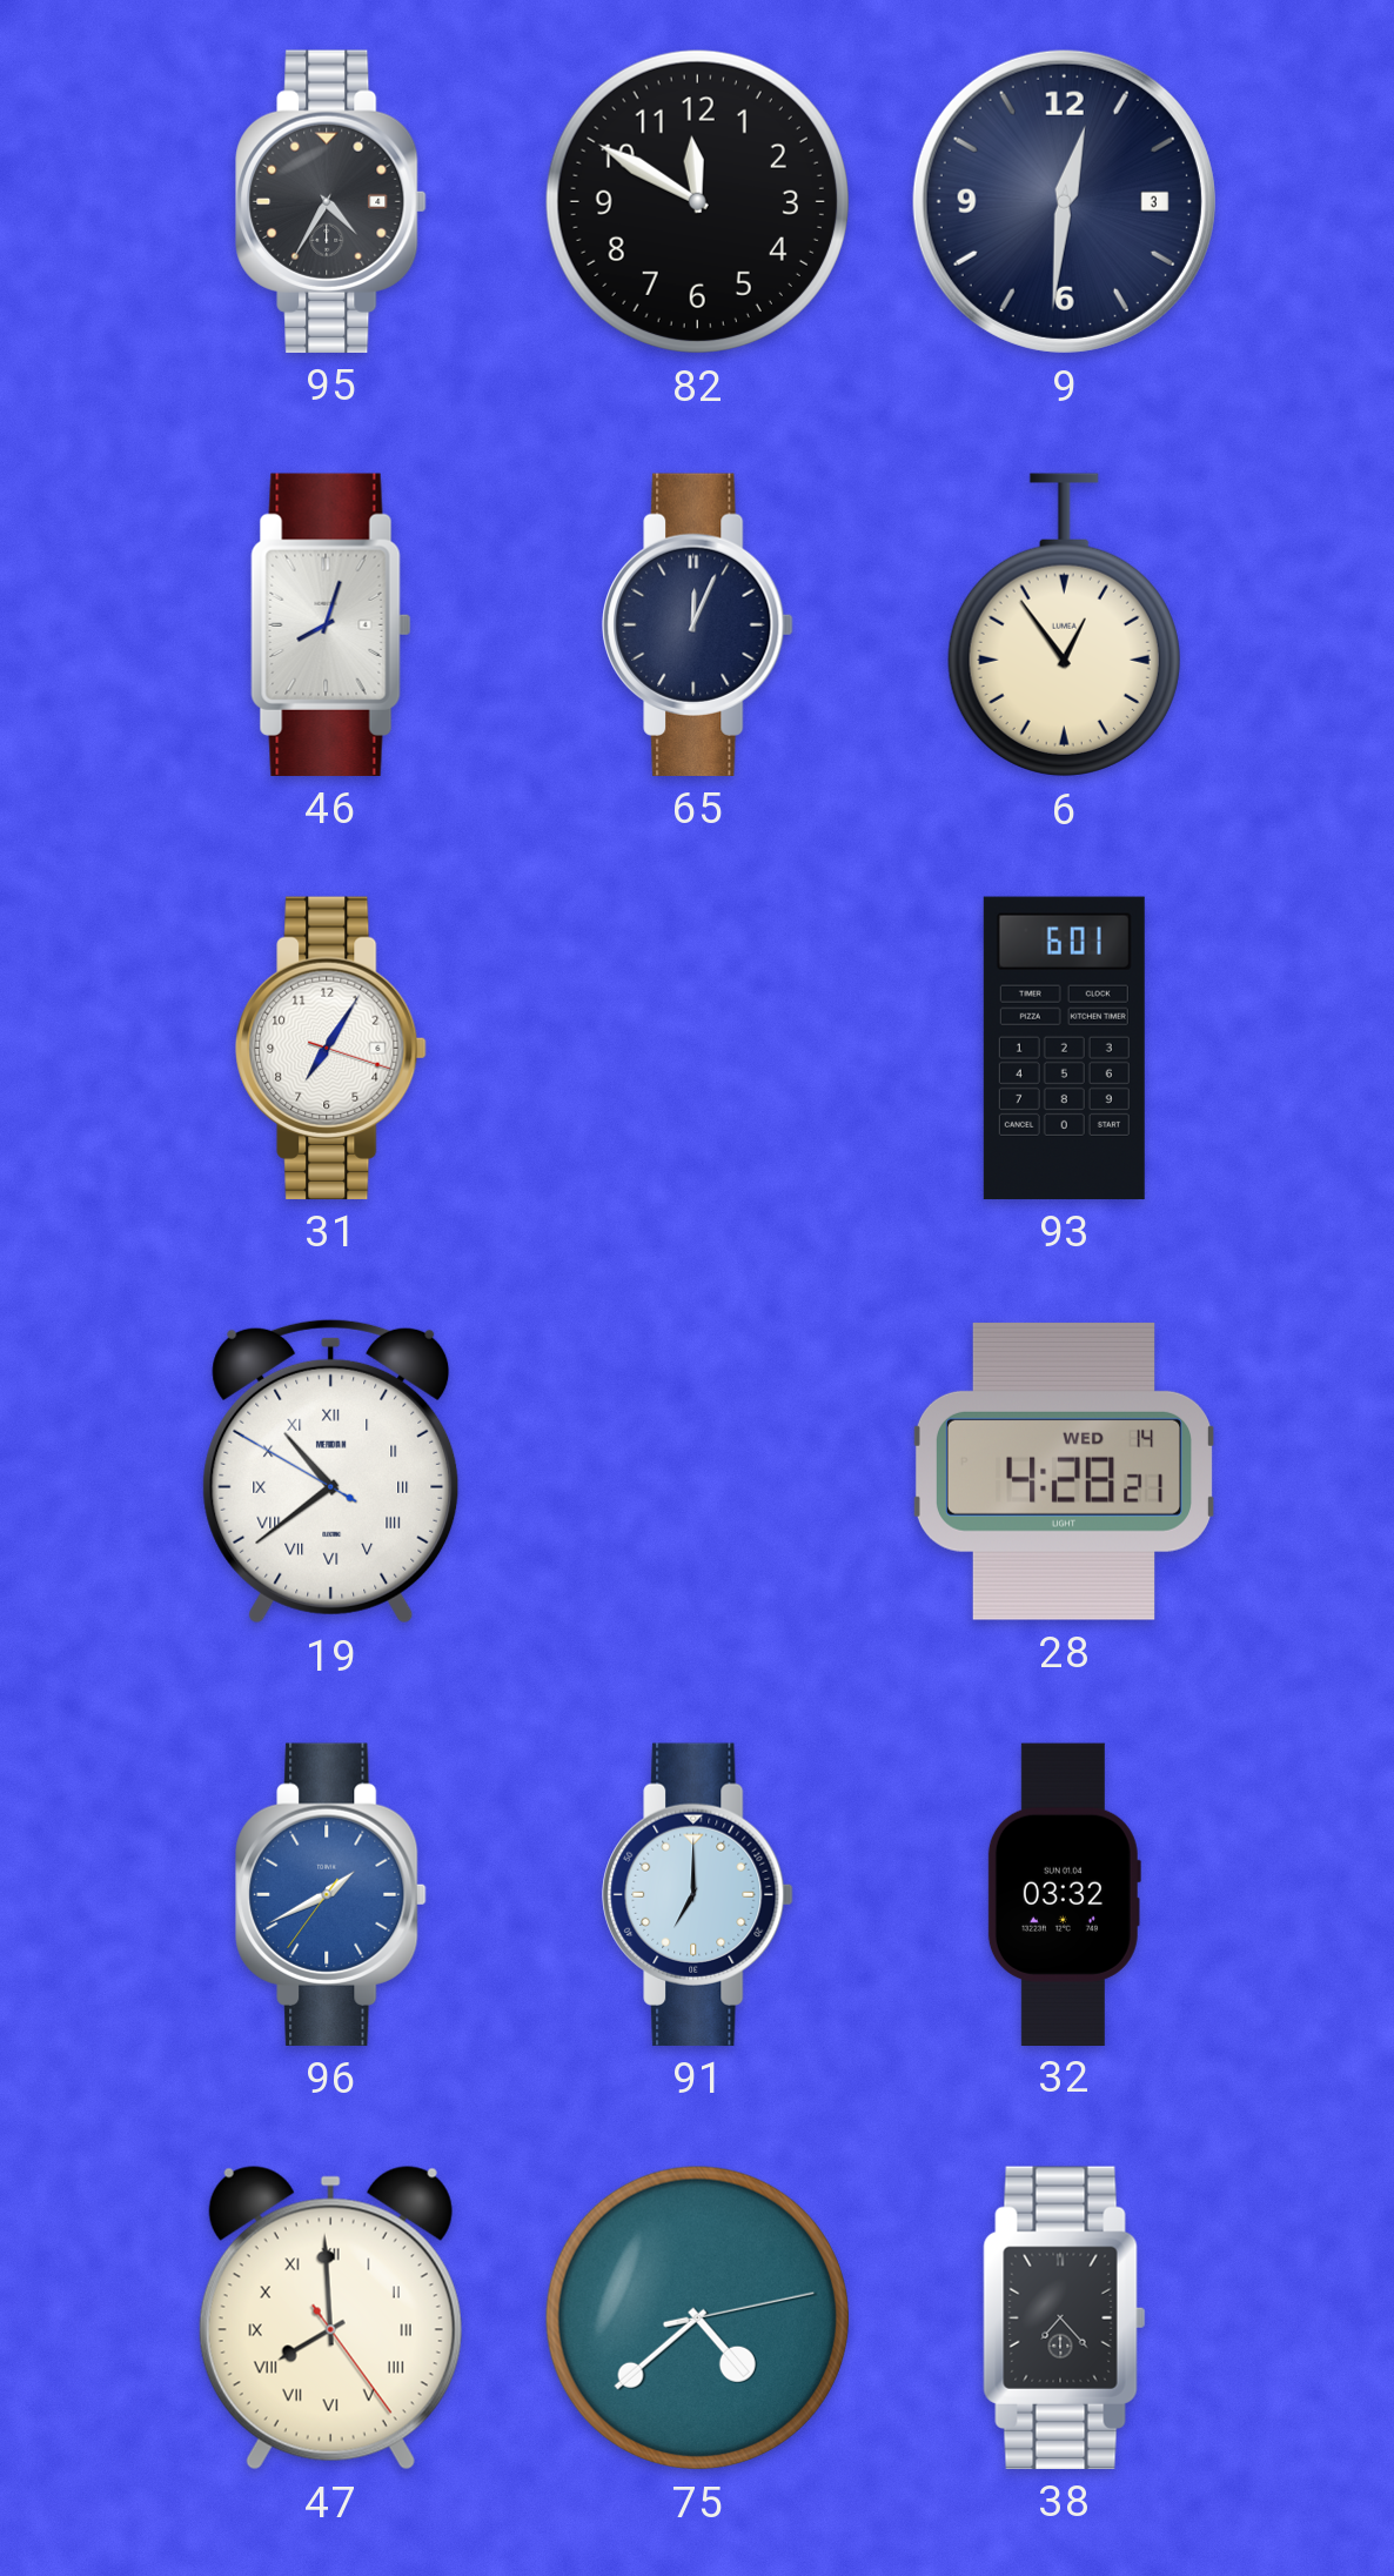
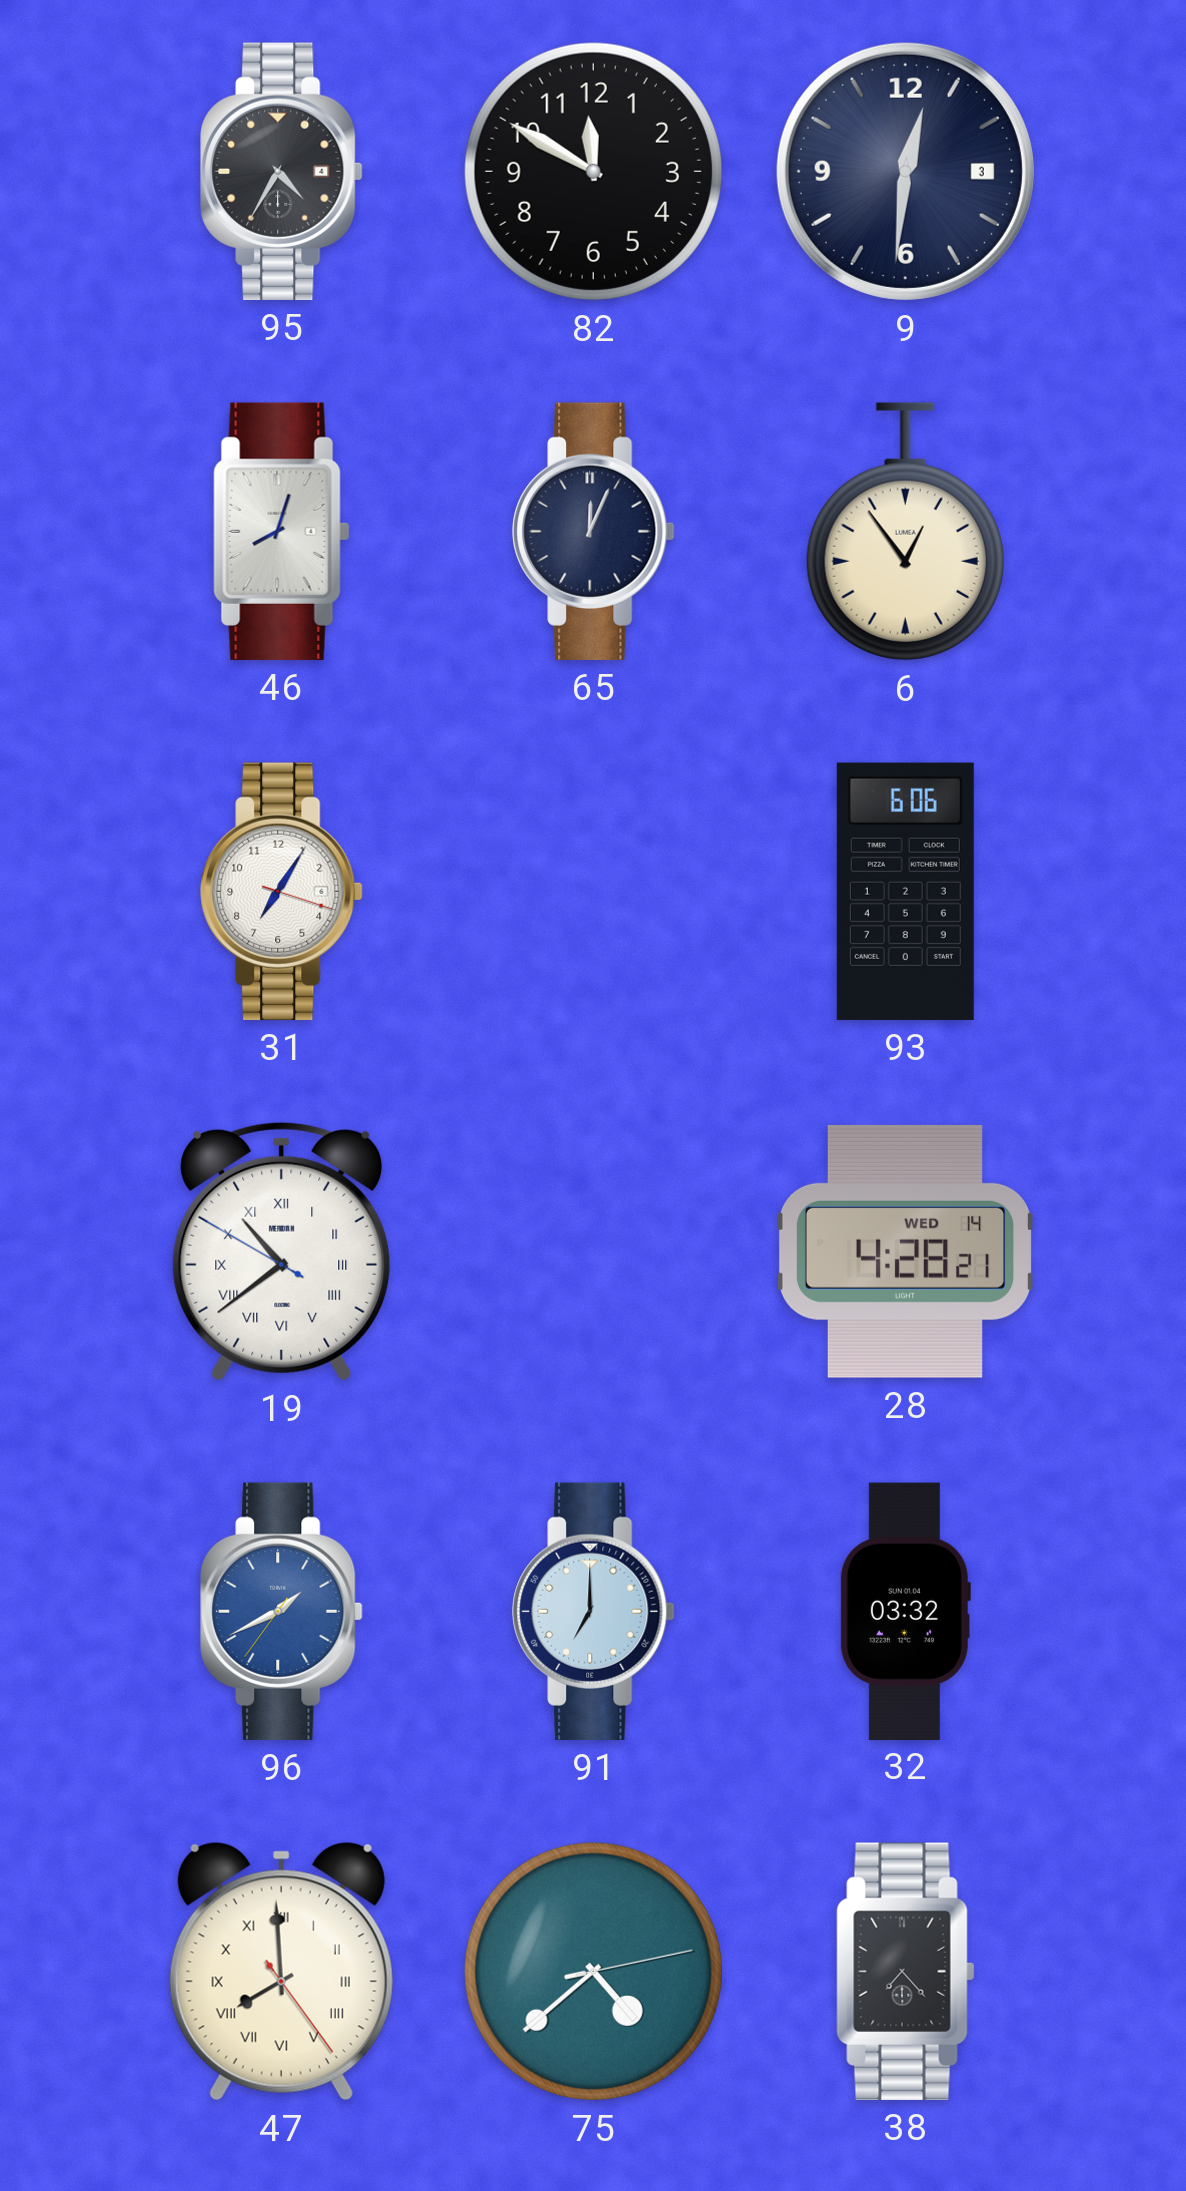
93: 6:01 -> 6:06
